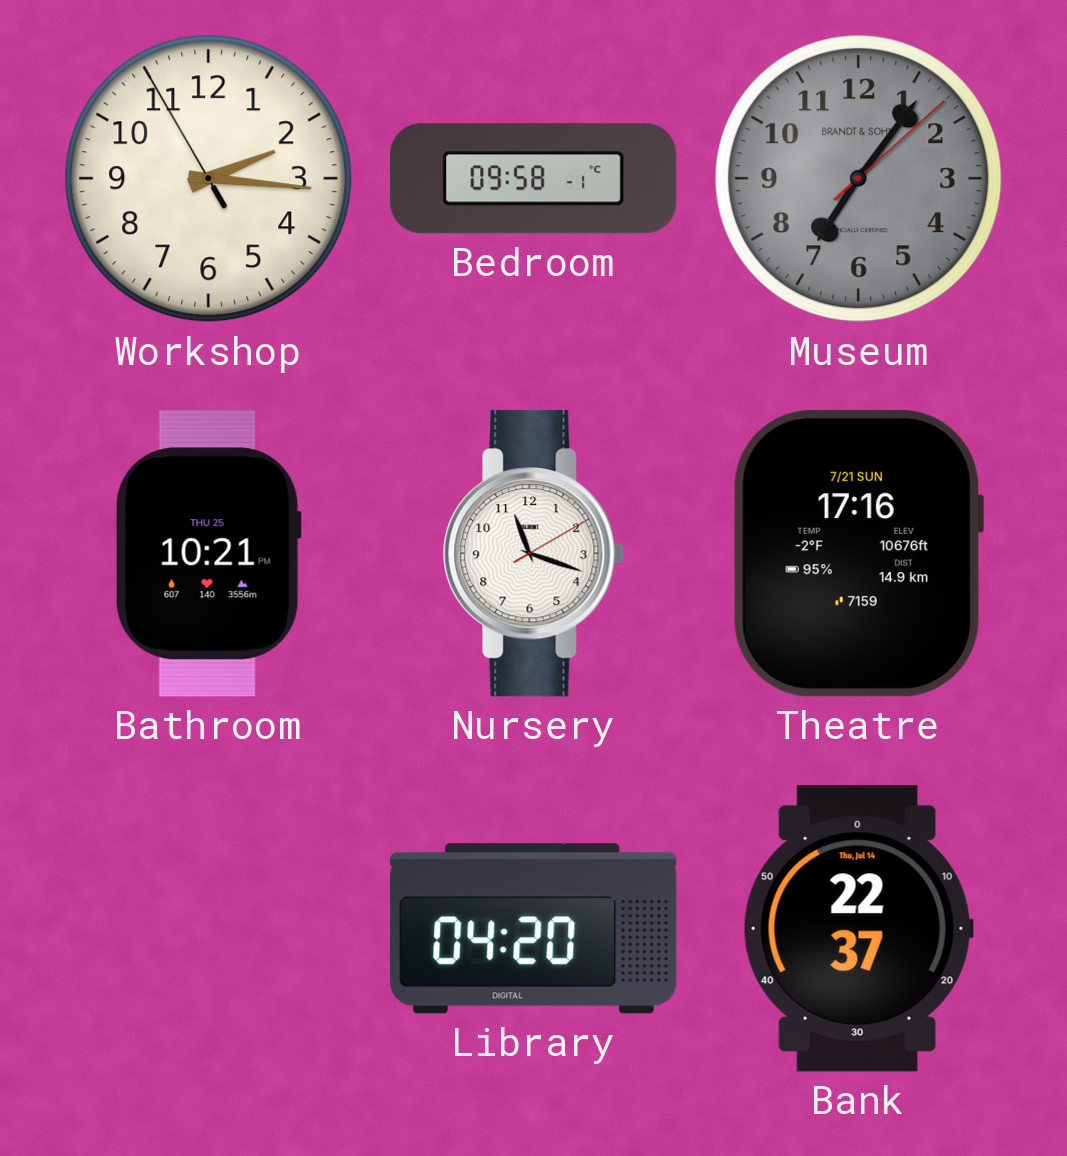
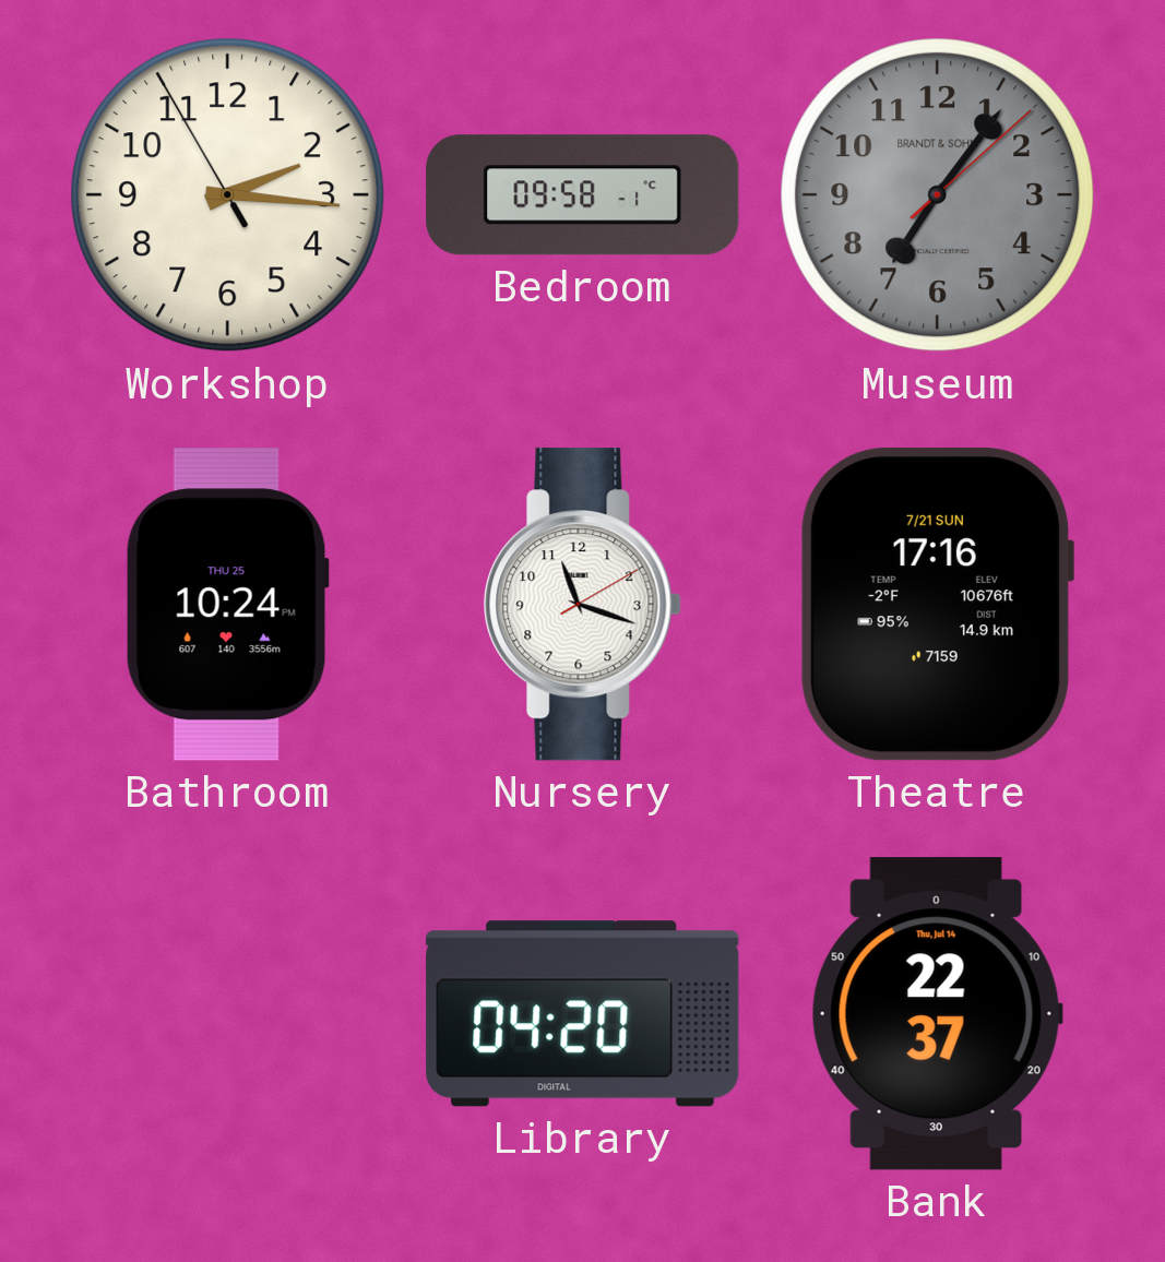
Bathroom: 10:21 -> 10:24
